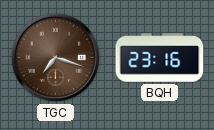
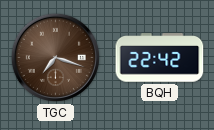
BQH: 23:16 -> 22:42
